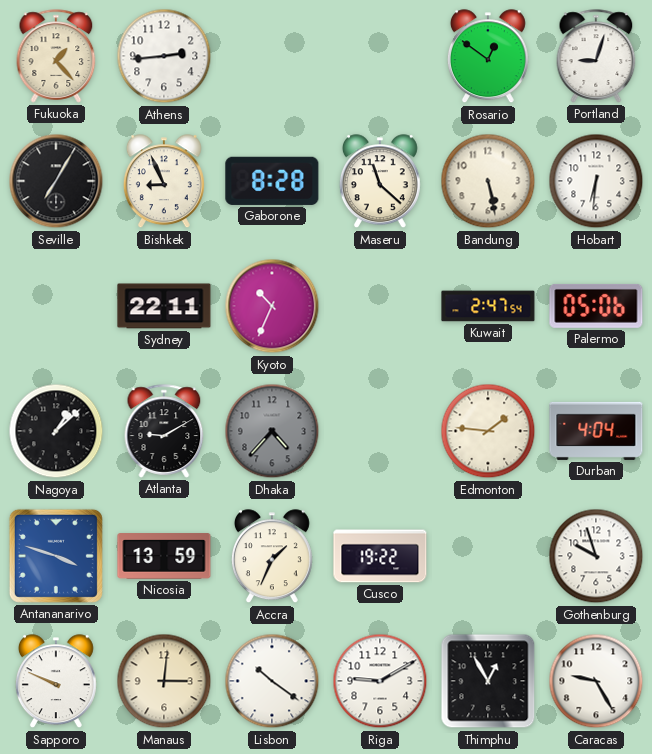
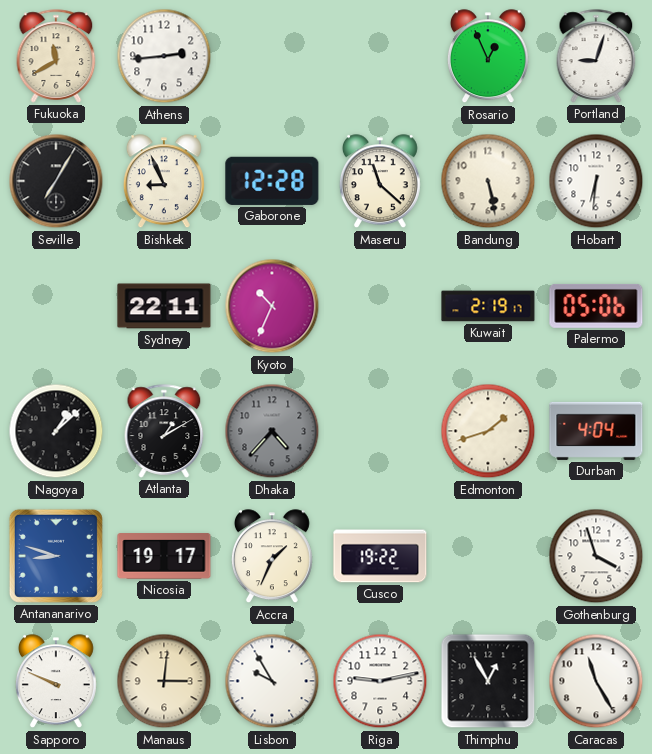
Fukuoka: 1:23 -> 11:40
Rosario: 12:51 -> 12:56
Gaborone: 8:28 -> 12:28
Kuwait: 2:47 -> 2:19
Atlanta: 9:10 -> 1:10
Edmonton: 1:46 -> 1:42
Antananarivo: 3:48 -> 8:48
Nicosia: 13:59 -> 19:17
Gothenburg: 9:57 -> 3:57
Lisbon: 10:21 -> 9:55
Riga: 9:10 -> 9:13
Caracas: 9:25 -> 11:25
